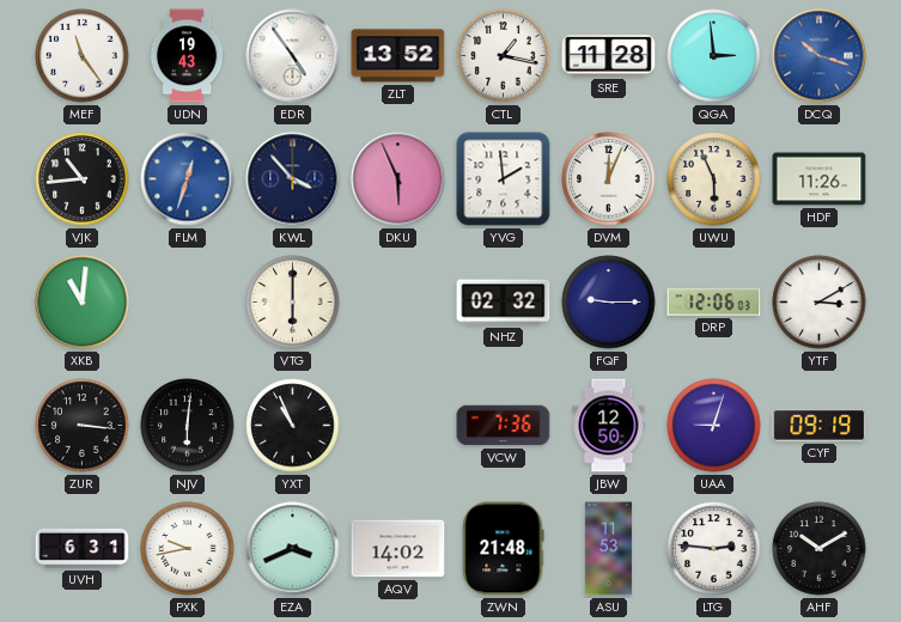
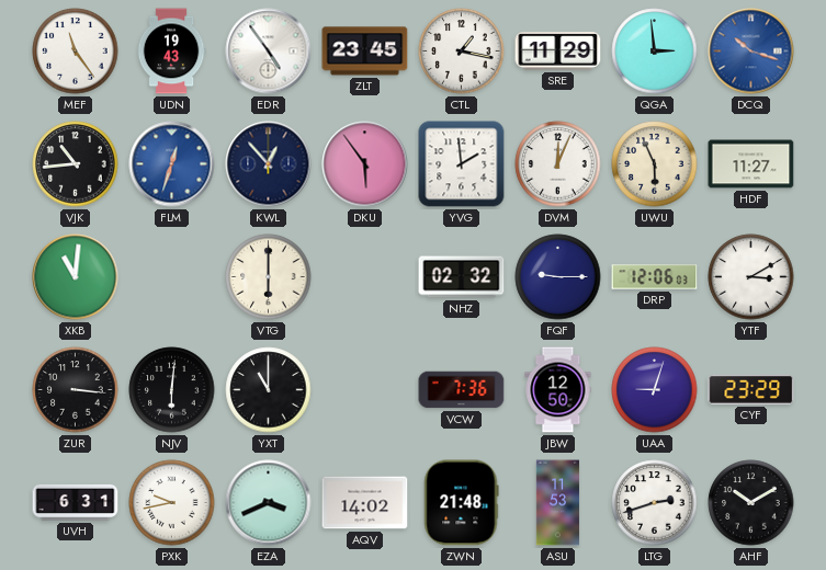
ZLT: 13:52 -> 23:45
SRE: 11:28 -> 11:29
KWL: 3:53 -> 12:53
DKU: 5:56 -> 5:54
HDF: 11:26 -> 11:27
YXT: 10:56 -> 11:00
CYF: 09:19 -> 23:29
LTG: 2:46 -> 2:42
